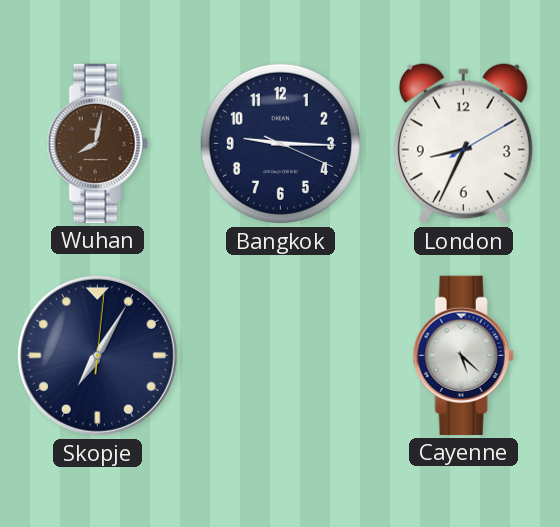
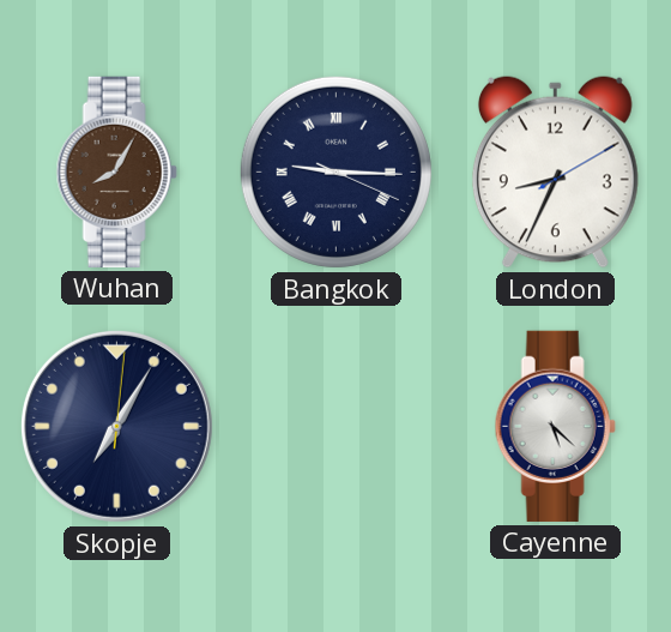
Wuhan: 8:02 -> 8:05
Bangkok numerals: Arabic -> Roman
